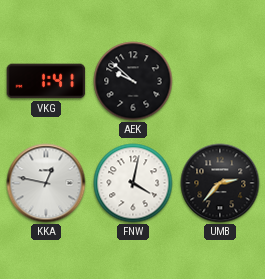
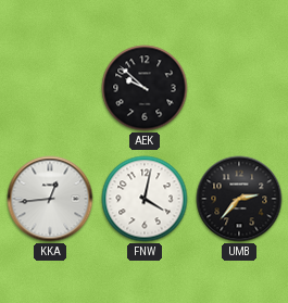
VKG: 1:41 -> none
KKA: 12:47 -> 12:44
